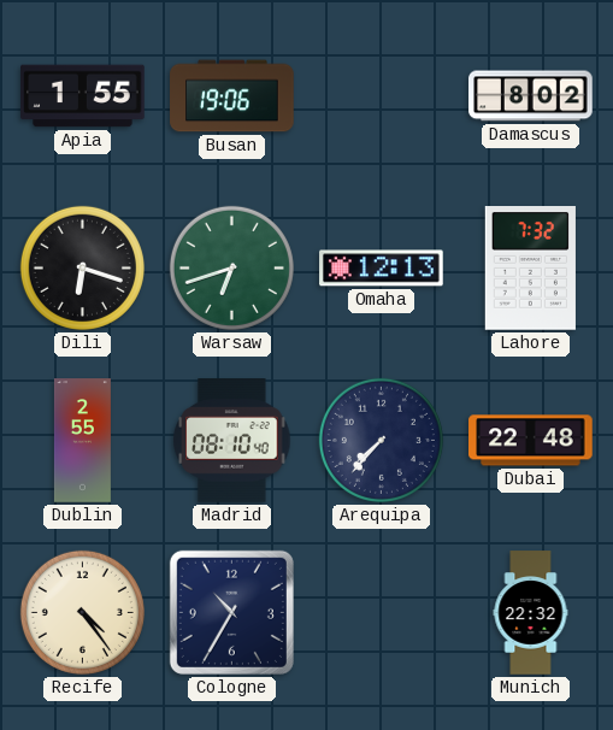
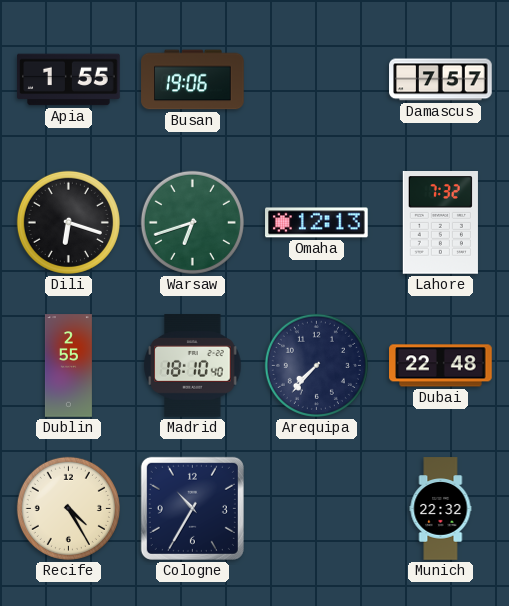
Damascus: 8:02 -> 7:57
Madrid: 08:10 -> 18:10
Recife: 4:24 -> 4:25
